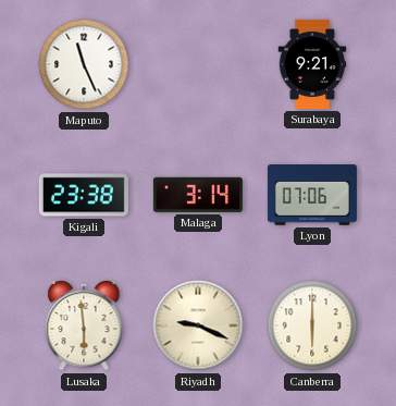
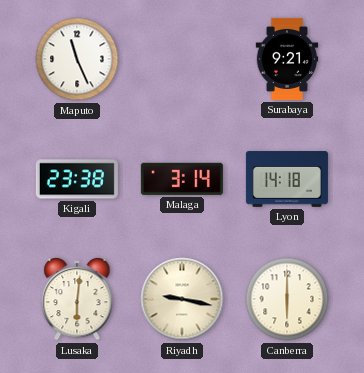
Lyon: 07:06 -> 14:18
Lusaka: 5:59 -> 6:01
Riyadh: 9:19 -> 9:17
